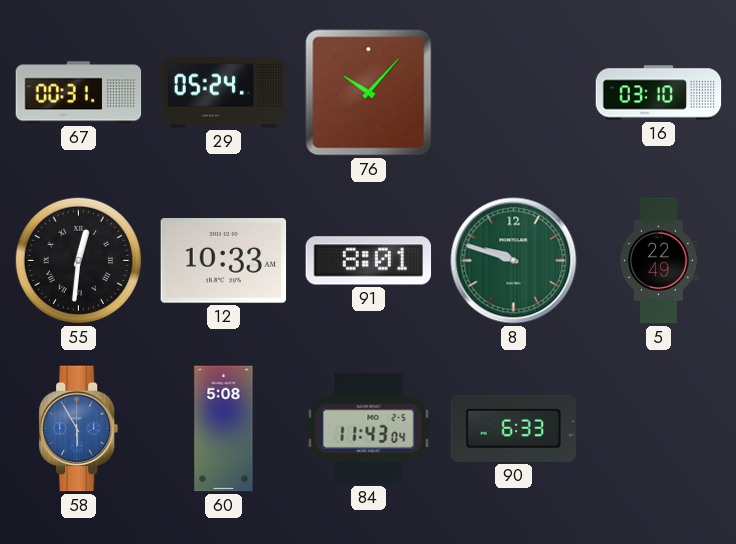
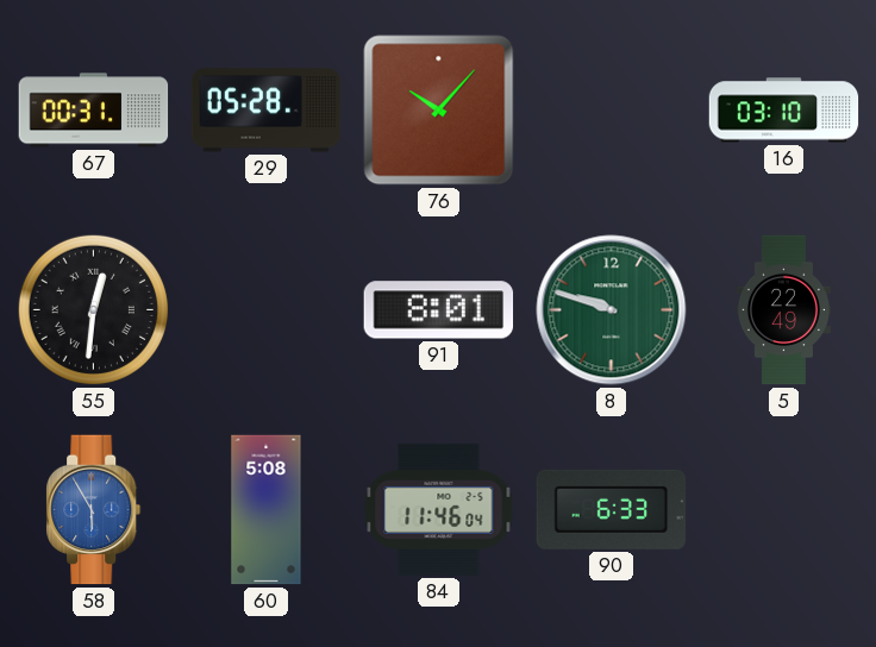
29: 05:24 -> 05:28
12: 10:33 -> none
84: 11:43 -> 11:46
